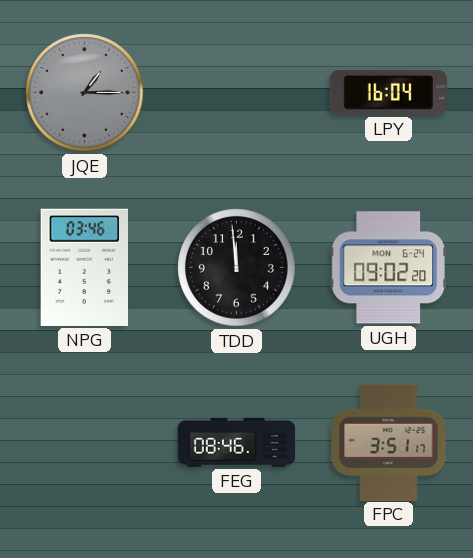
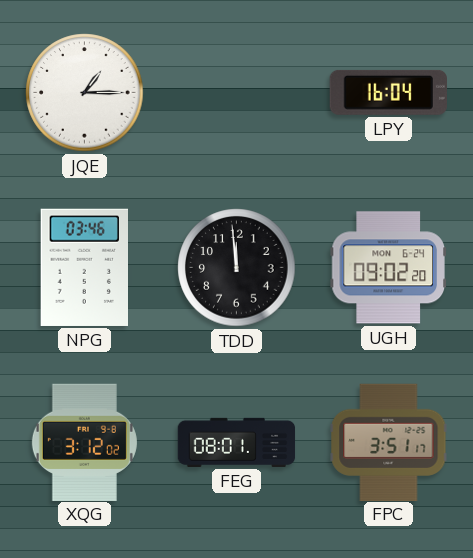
JQE dial: grey -> white
XQG: none -> 3:12
FEG: 08:46 -> 08:01
